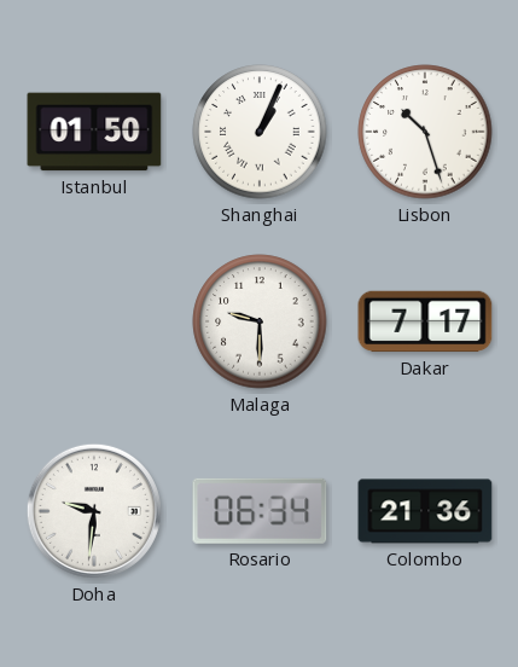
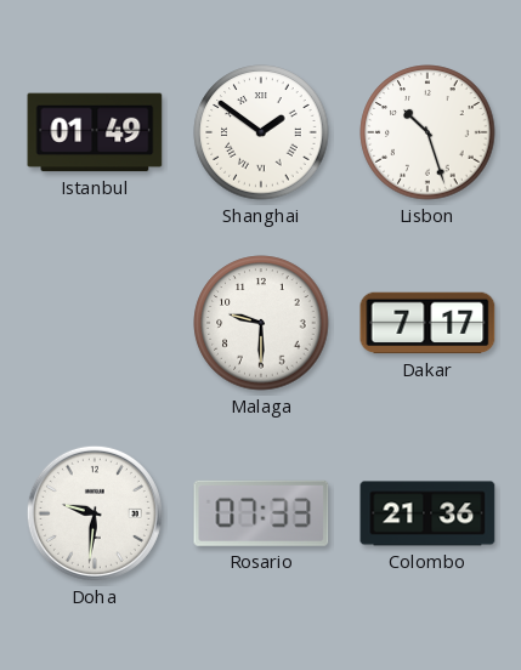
Istanbul: 01:50 -> 01:49
Shanghai: 1:04 -> 1:51
Rosario: 06:34 -> 07:33
